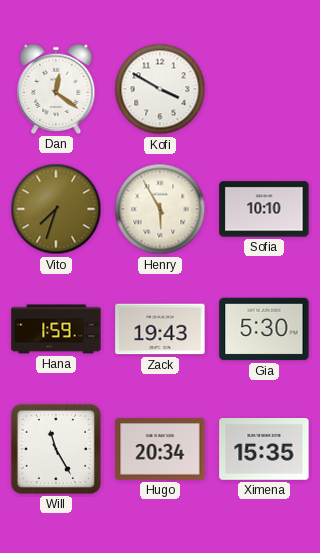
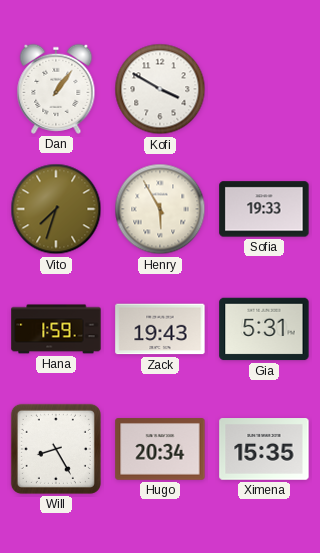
Dan: 12:21 -> 1:06
Sofia: 10:10 -> 19:33
Gia: 5:30 -> 5:31
Will: 11:25 -> 8:25
